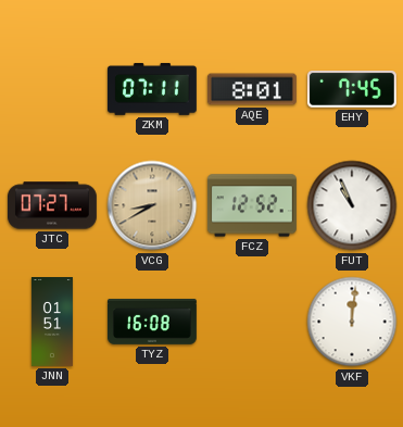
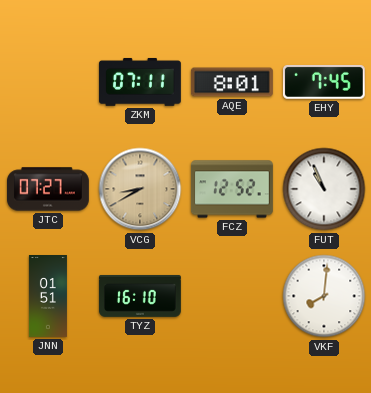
TYZ: 16:08 -> 16:10
VKF: 12:01 -> 8:01
